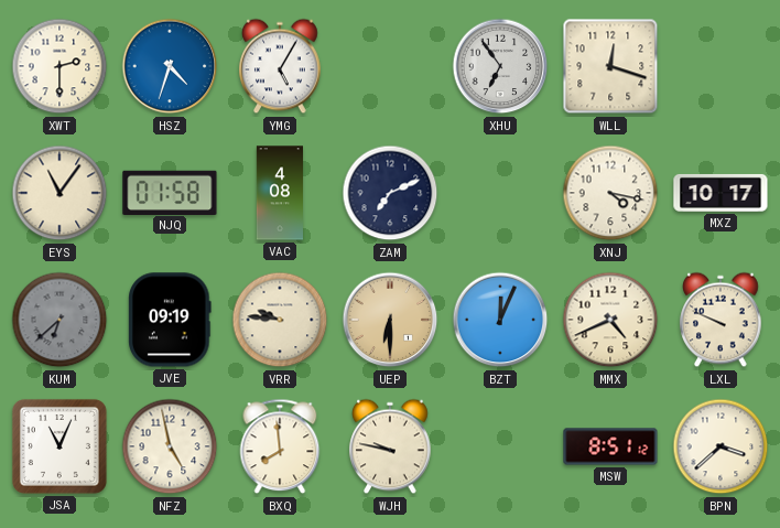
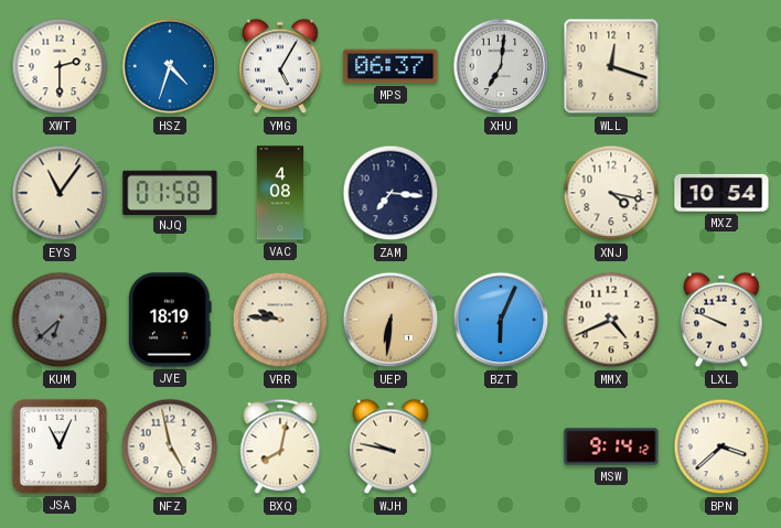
MPS: none -> 06:37
XHU: 6:54 -> 7:01
ZAM: 7:11 -> 7:16
MXZ: 10:17 -> 10:54
JVE: 09:19 -> 18:19
UEP: 6:30 -> 6:31
BZT: 12:04 -> 6:04
BXQ: 7:59 -> 8:02
MSW: 8:51 -> 9:14
